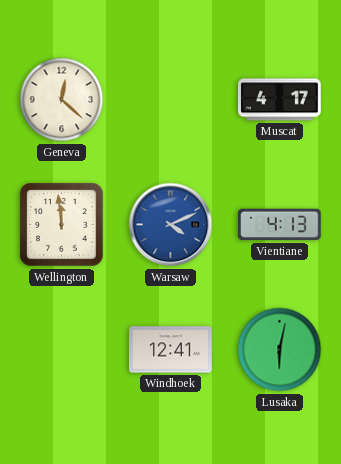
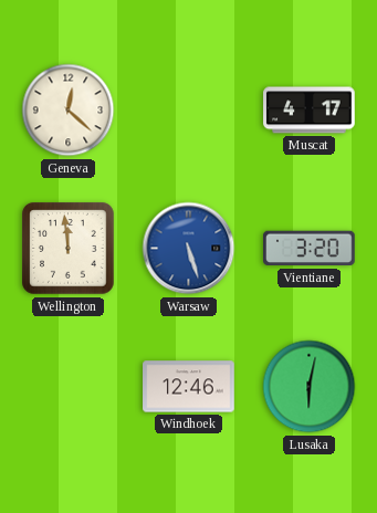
Warsaw: 4:11 -> 5:27
Vientiane: 4:13 -> 3:20
Windhoek: 12:41 -> 12:46
